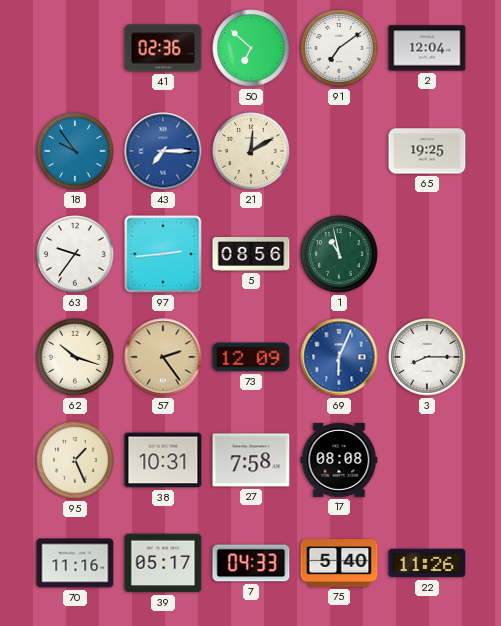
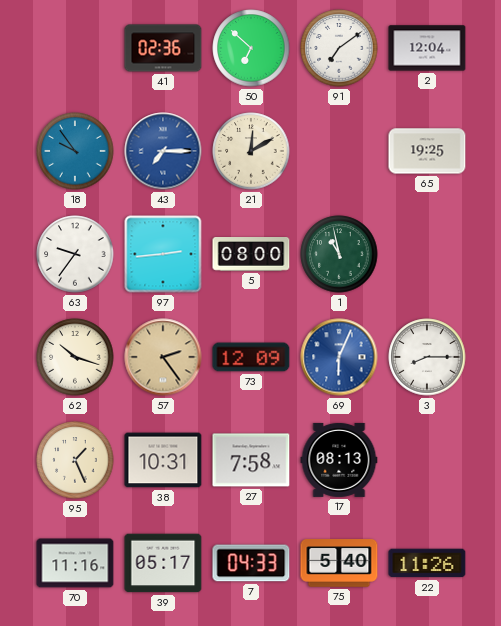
5: 08:56 -> 08:00
17: 08:08 -> 08:13
